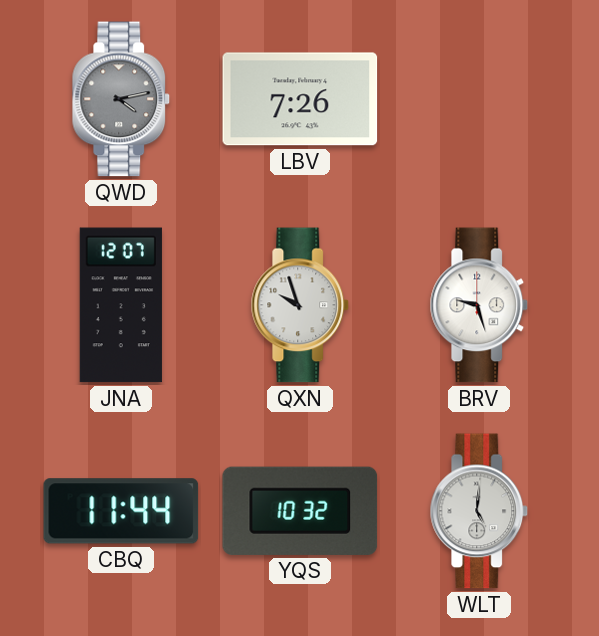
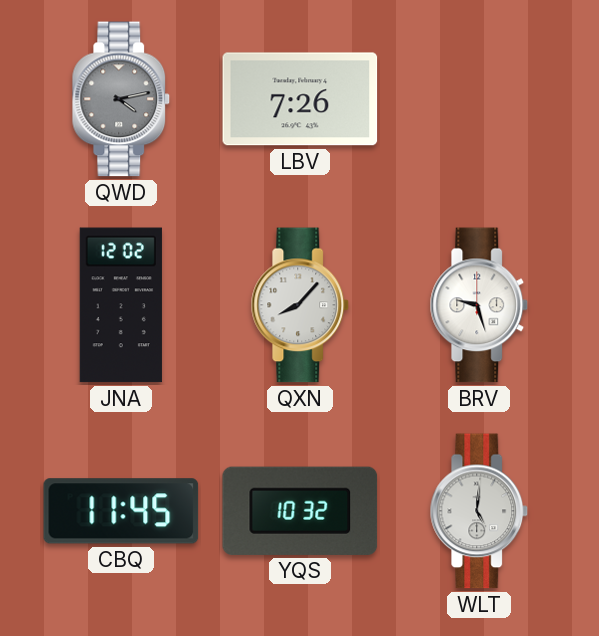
JNA: 12:07 -> 12:02
QXN: 9:57 -> 8:07
CBQ: 11:44 -> 11:45
